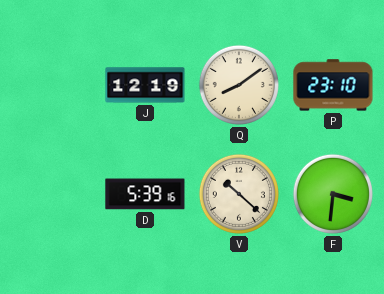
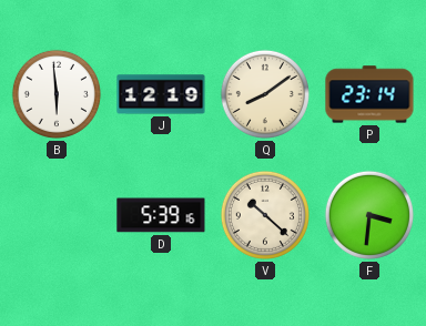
B: none -> 5:59
P: 23:10 -> 23:14
